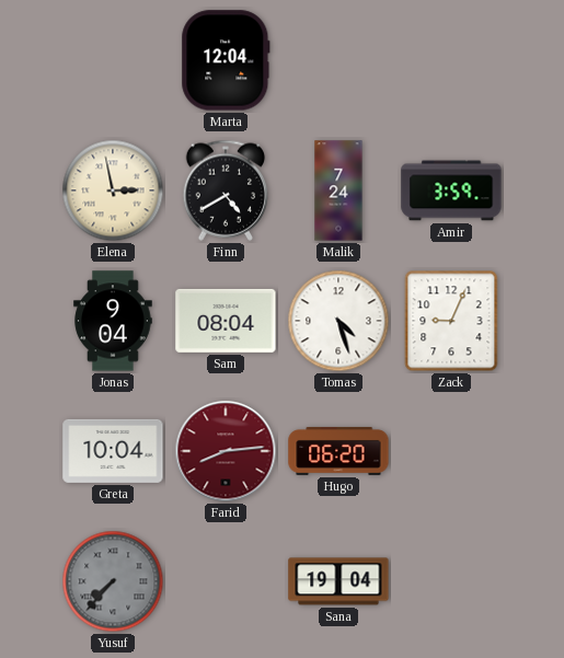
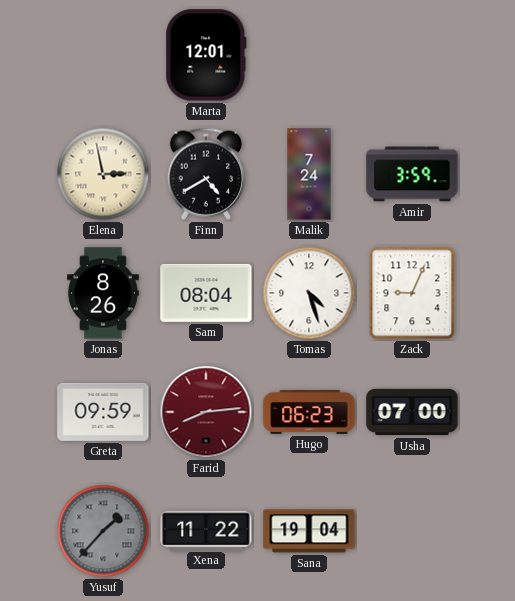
Marta: 12:04 -> 12:01
Jonas: 9:04 -> 8:26
Greta: 10:04 -> 09:59
Hugo: 06:20 -> 06:23
Usha: none -> 07:00
Yusuf: 7:37 -> 1:37
Xena: none -> 11:22
